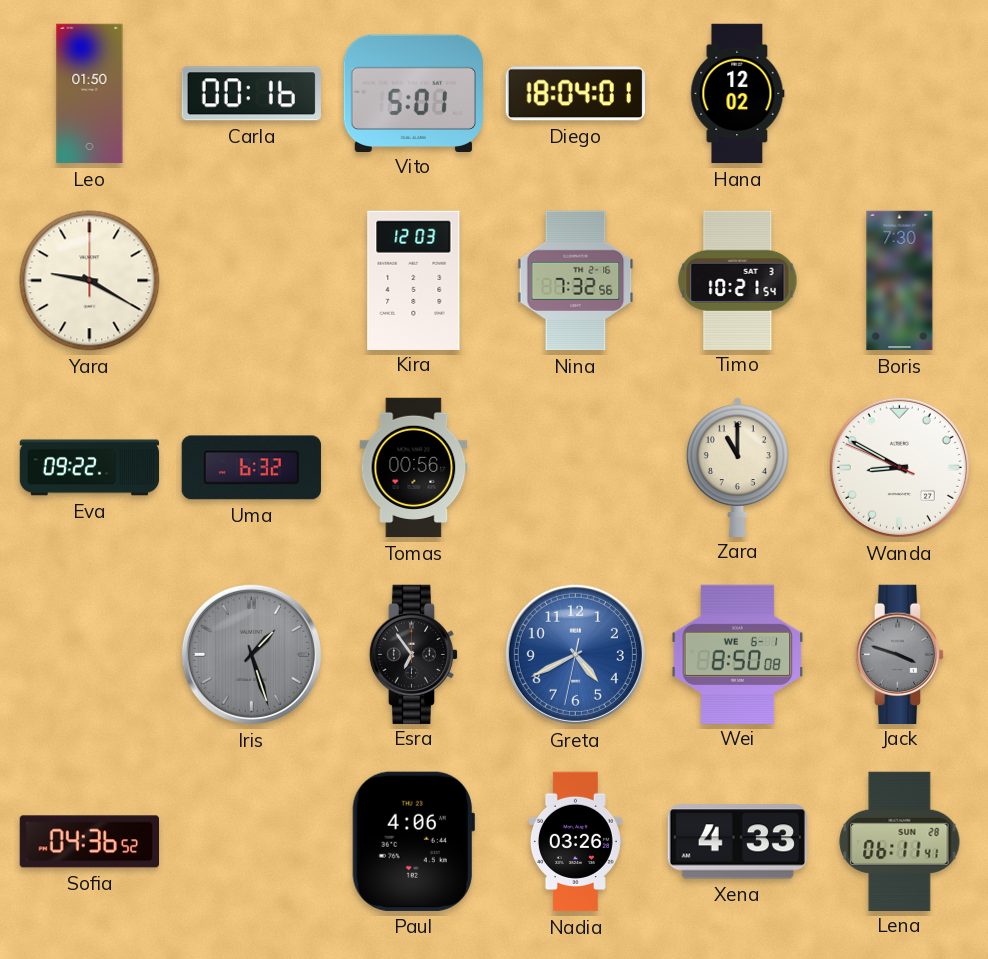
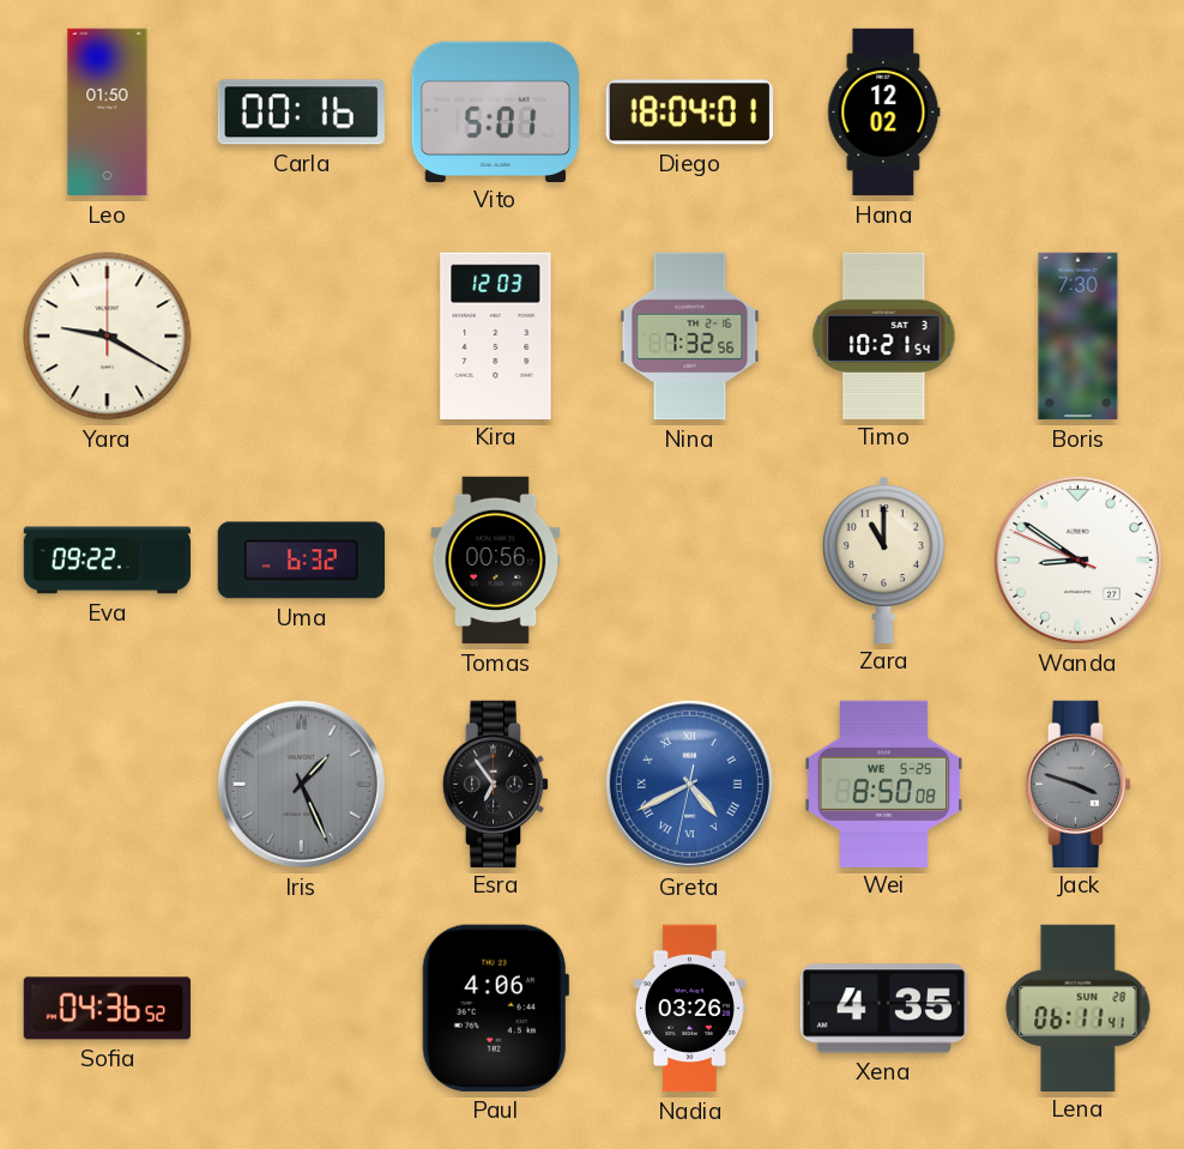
Wanda: 8:49 -> 8:50
Iris: 1:27 -> 1:26
Greta numerals: Arabic -> Roman
Wei date: WE 6-1 -> WE 5-25
Xena: 4:33 -> 4:35
